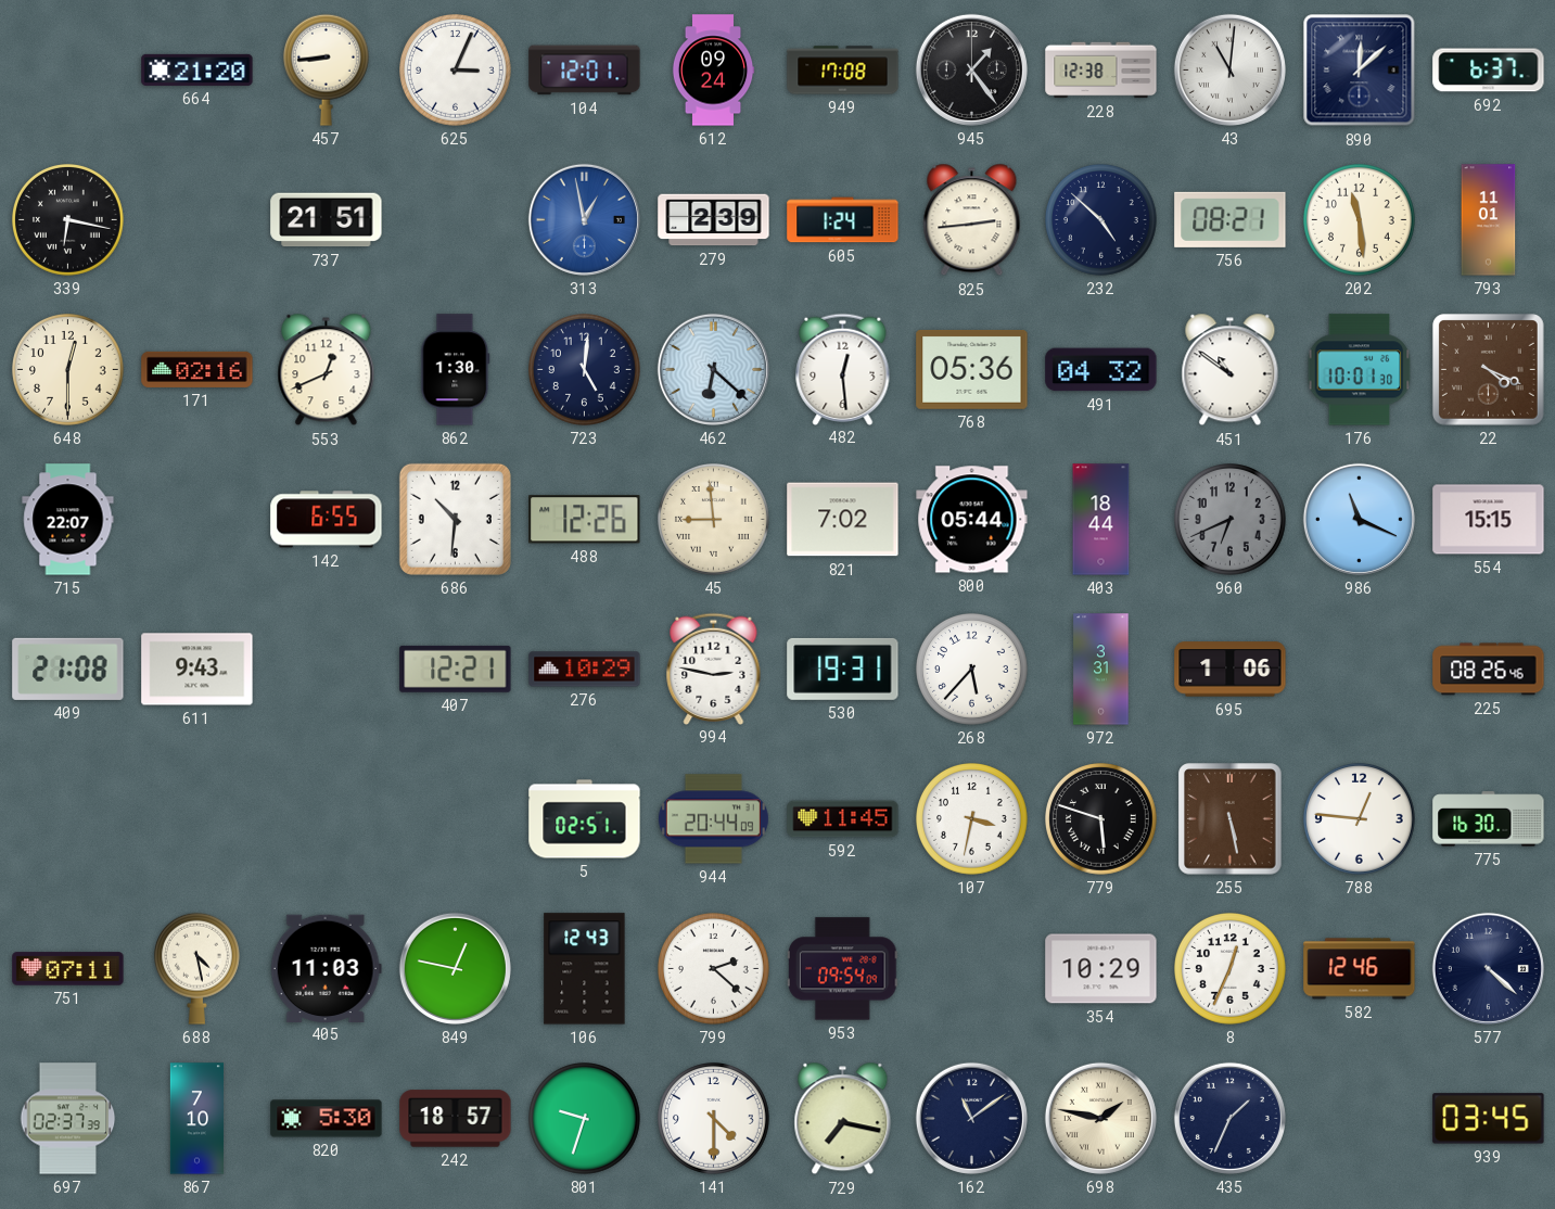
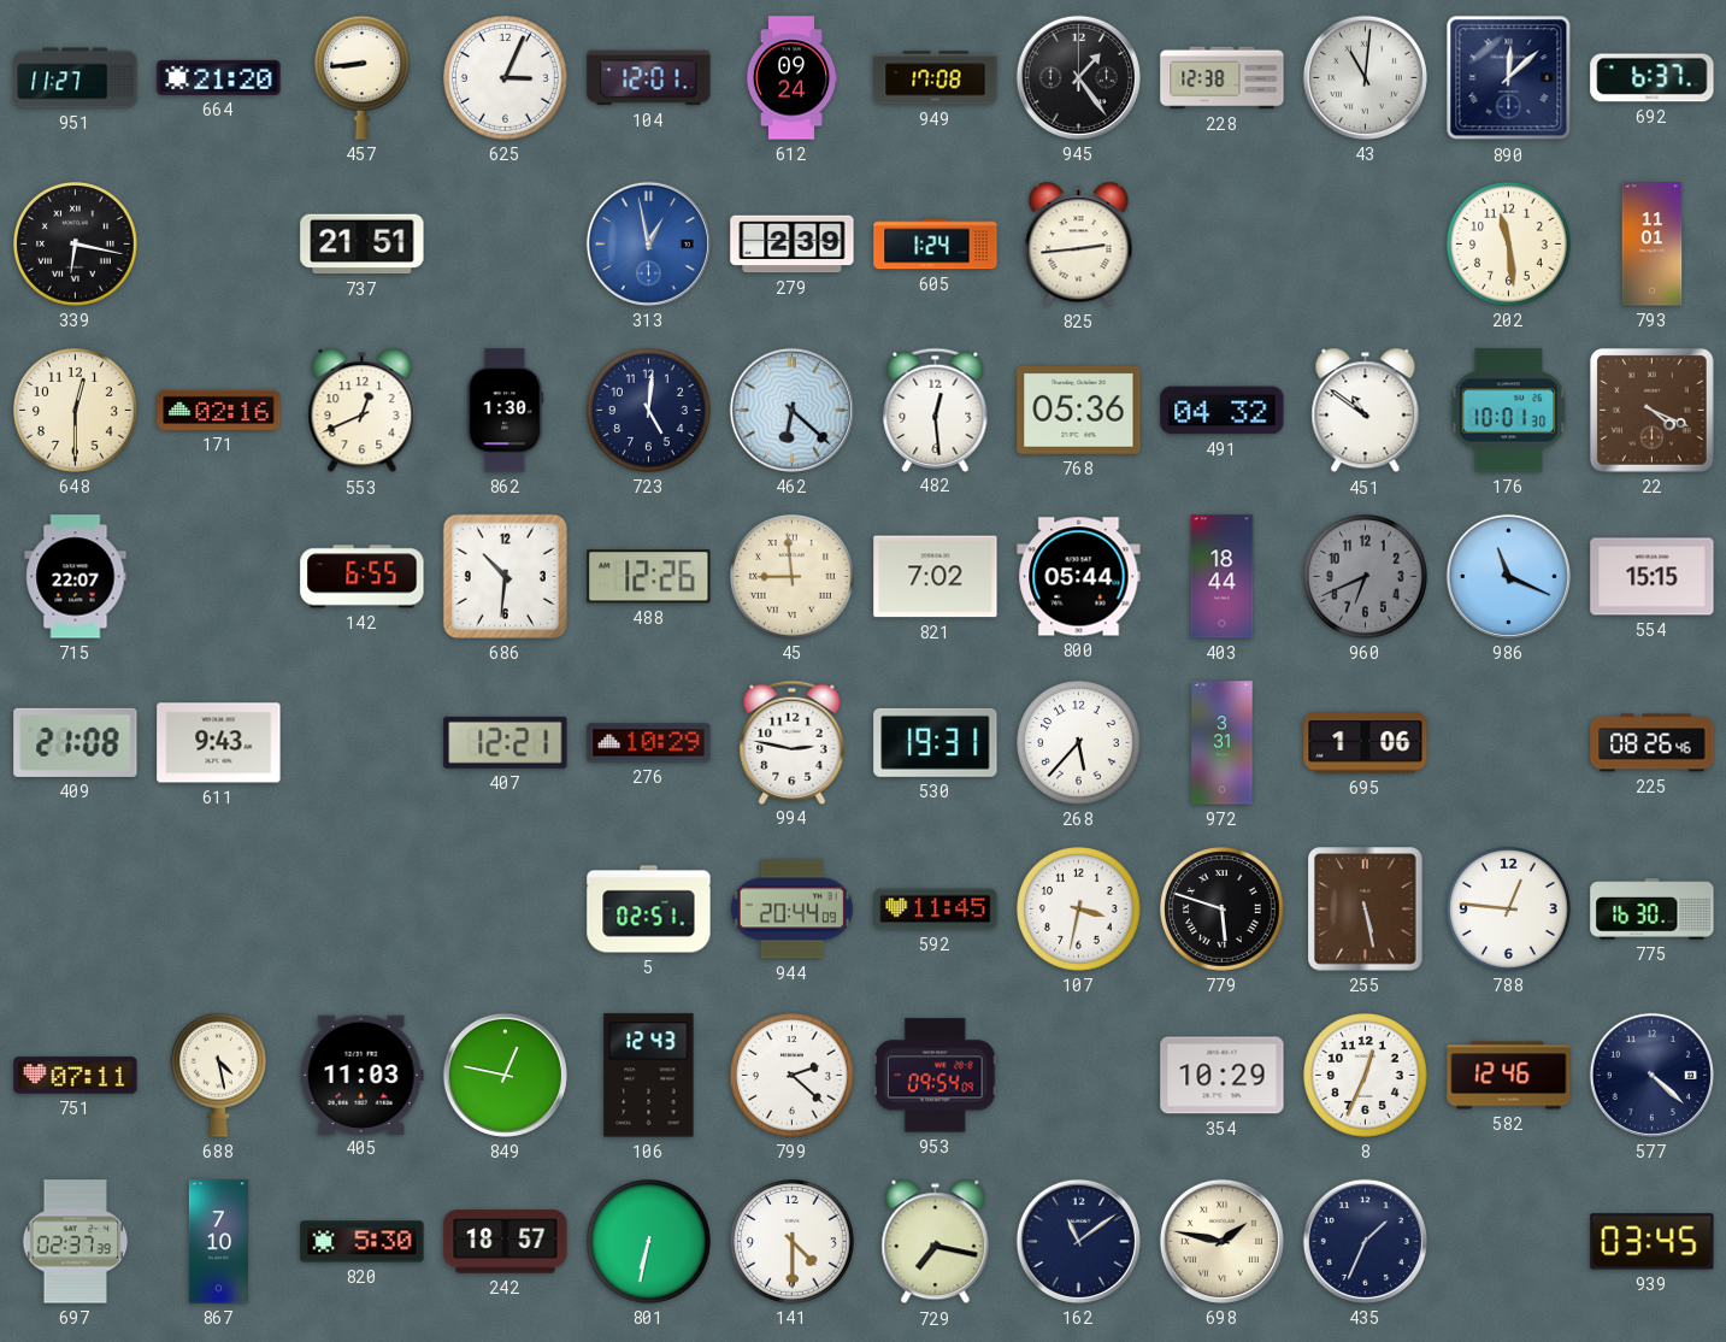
951: none -> 11:27
232: 4:52 -> none
756: 08:21 -> none
801: 9:33 -> 6:32
